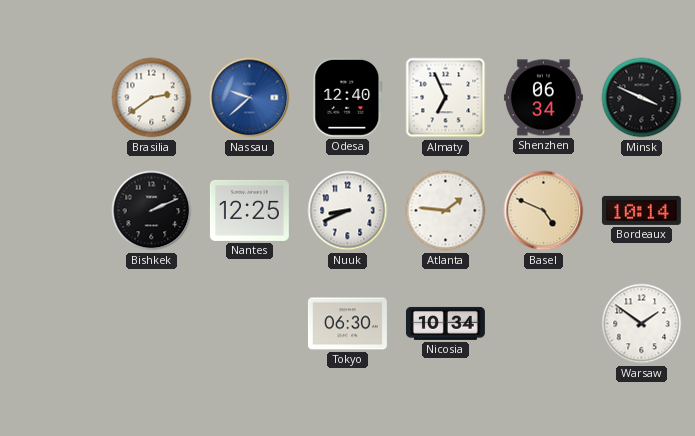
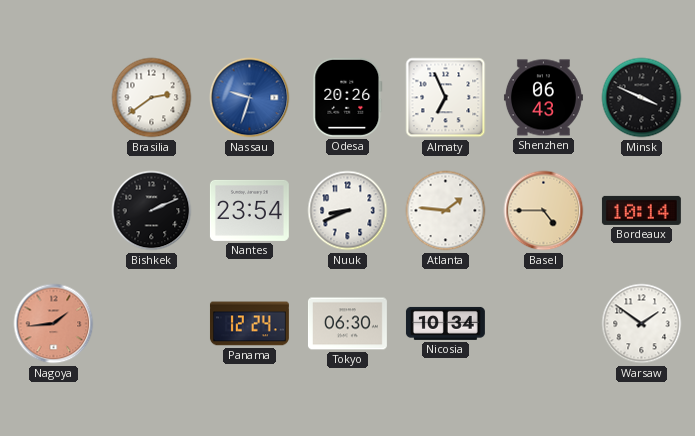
Nassau: 9:38 -> 9:33
Odesa: 12:40 -> 20:26
Shenzhen: 06:34 -> 06:43
Nantes: 12:25 -> 23:54
Basel: 4:49 -> 4:45
Nagoya: none -> 1:44
Panama: none -> 12:24
